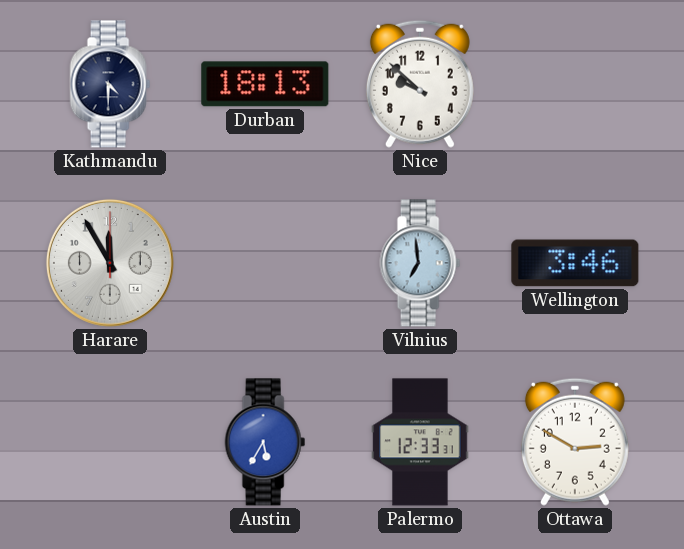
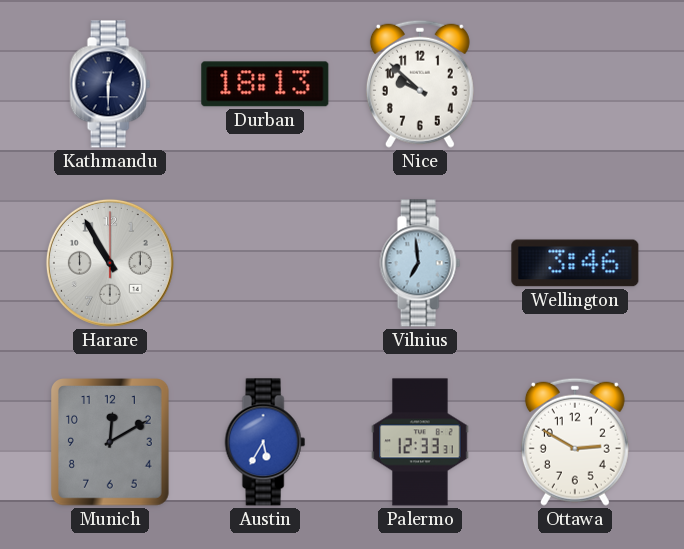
Kathmandu: 4:30 -> 12:30
Harare: 11:55 -> 10:55
Munich: none -> 12:10
